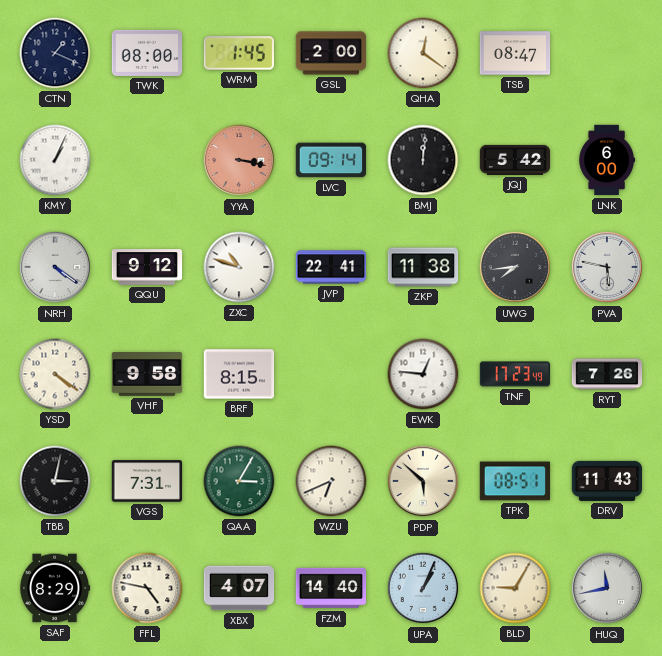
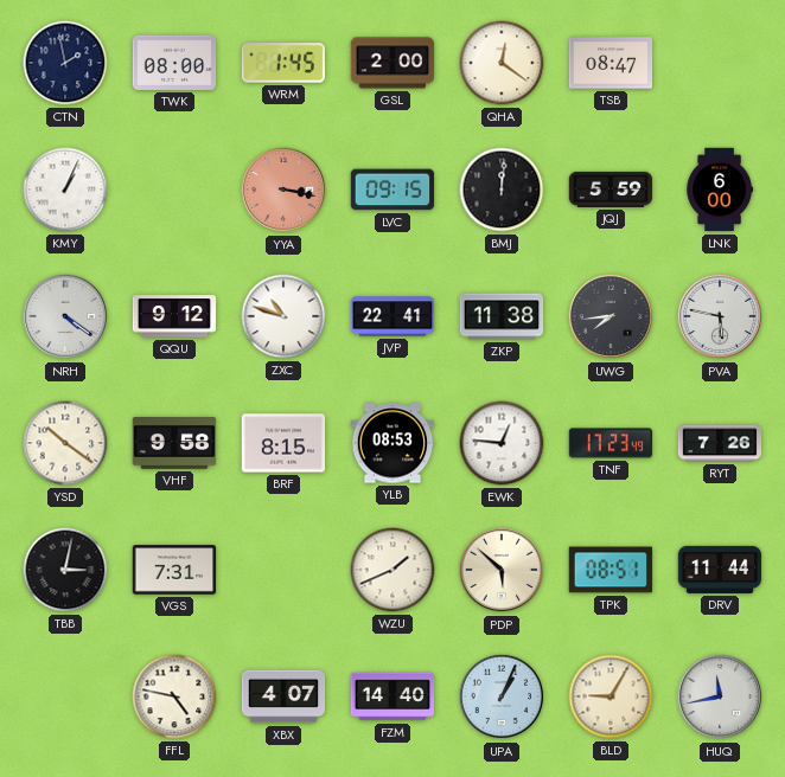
CTN: 1:19 -> 1:58
LVC: 09:14 -> 09:15
JQJ: 5:42 -> 5:59
YSD: 4:21 -> 10:21
YLB: none -> 08:53
QAA: 3:05 -> none
WZU: 6:41 -> 1:41
DRV: 11:43 -> 11:44
SAF: 8:29 -> none
